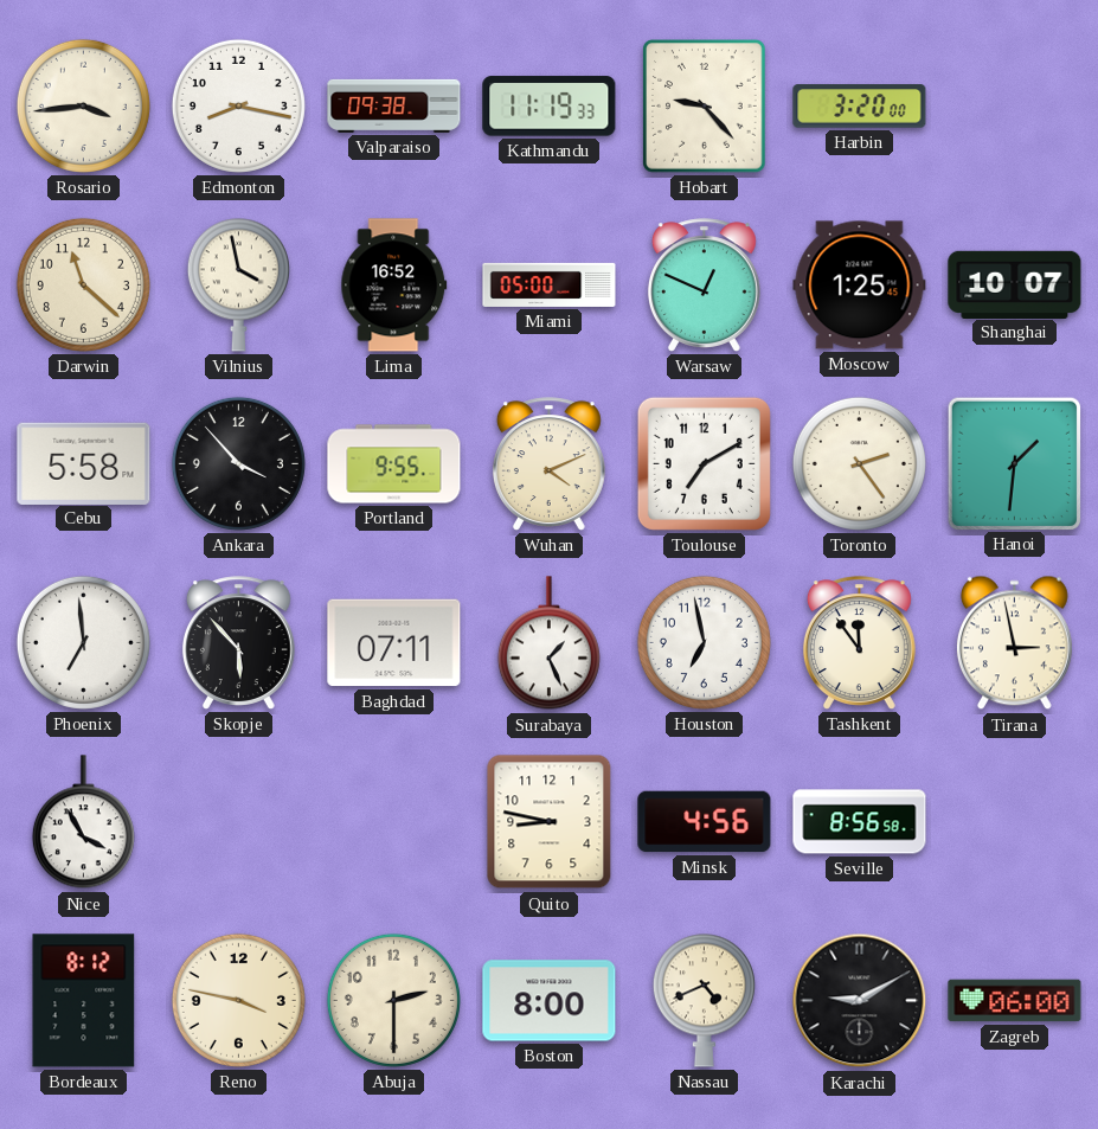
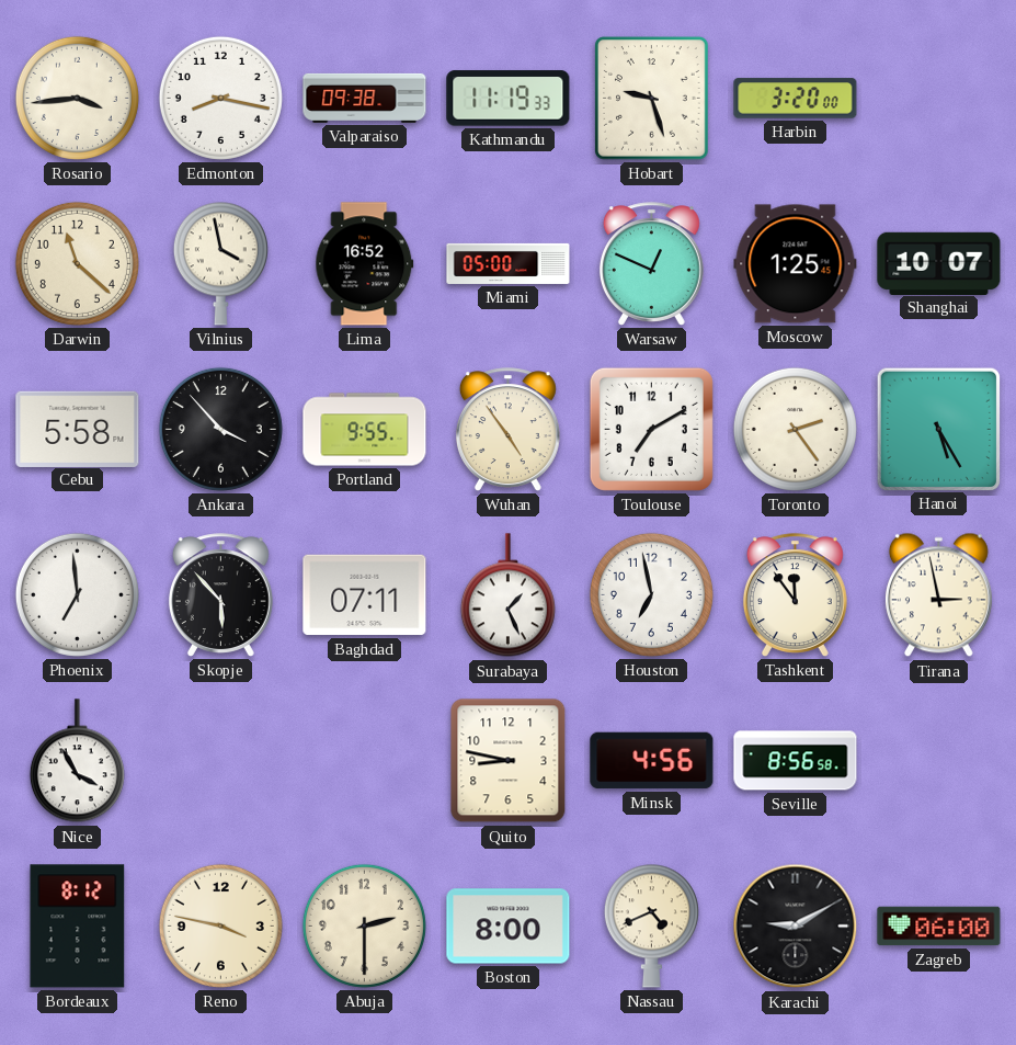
Hobart: 9:23 -> 9:27
Wuhan: 4:11 -> 4:54
Hanoi: 1:31 -> 5:25
